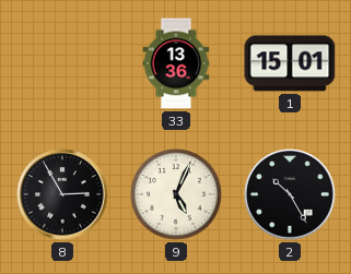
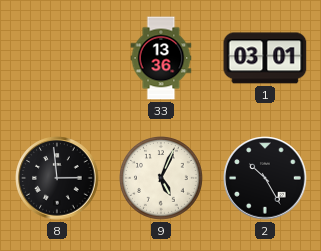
1: 15:01 -> 03:01
8: 2:55 -> 2:59
